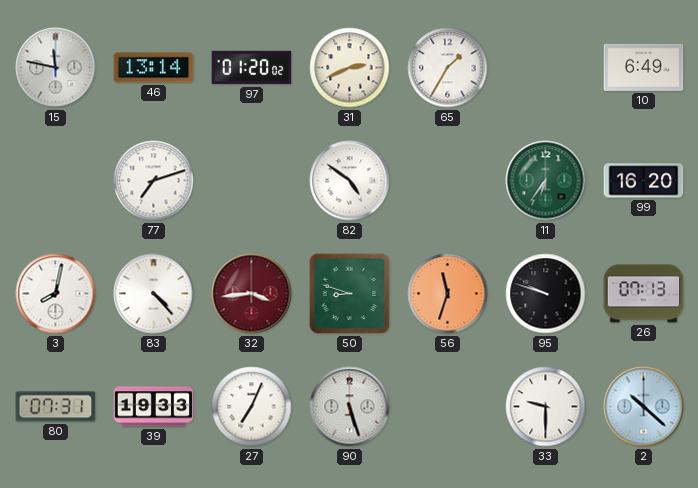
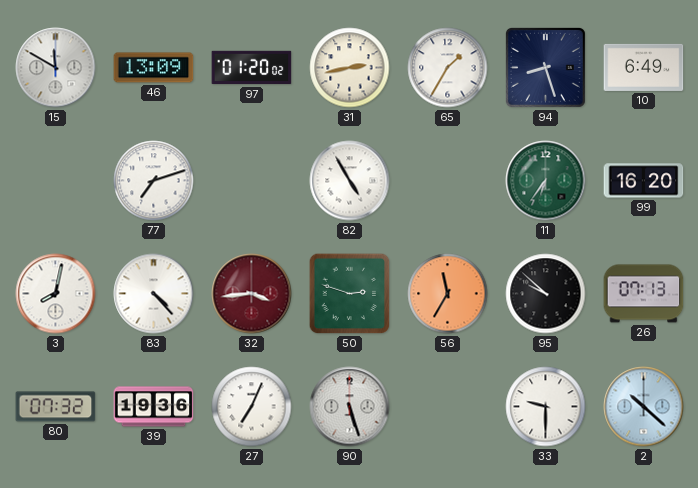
15: 11:47 -> 11:50
46: 13:14 -> 13:09
31: 2:41 -> 2:43
94: none -> 8:27
82: 4:51 -> 4:55
50: 8:48 -> 2:48
56: 11:33 -> 11:35
95: 9:48 -> 9:52
80: 07:31 -> 07:32
39: 19:33 -> 19:36
